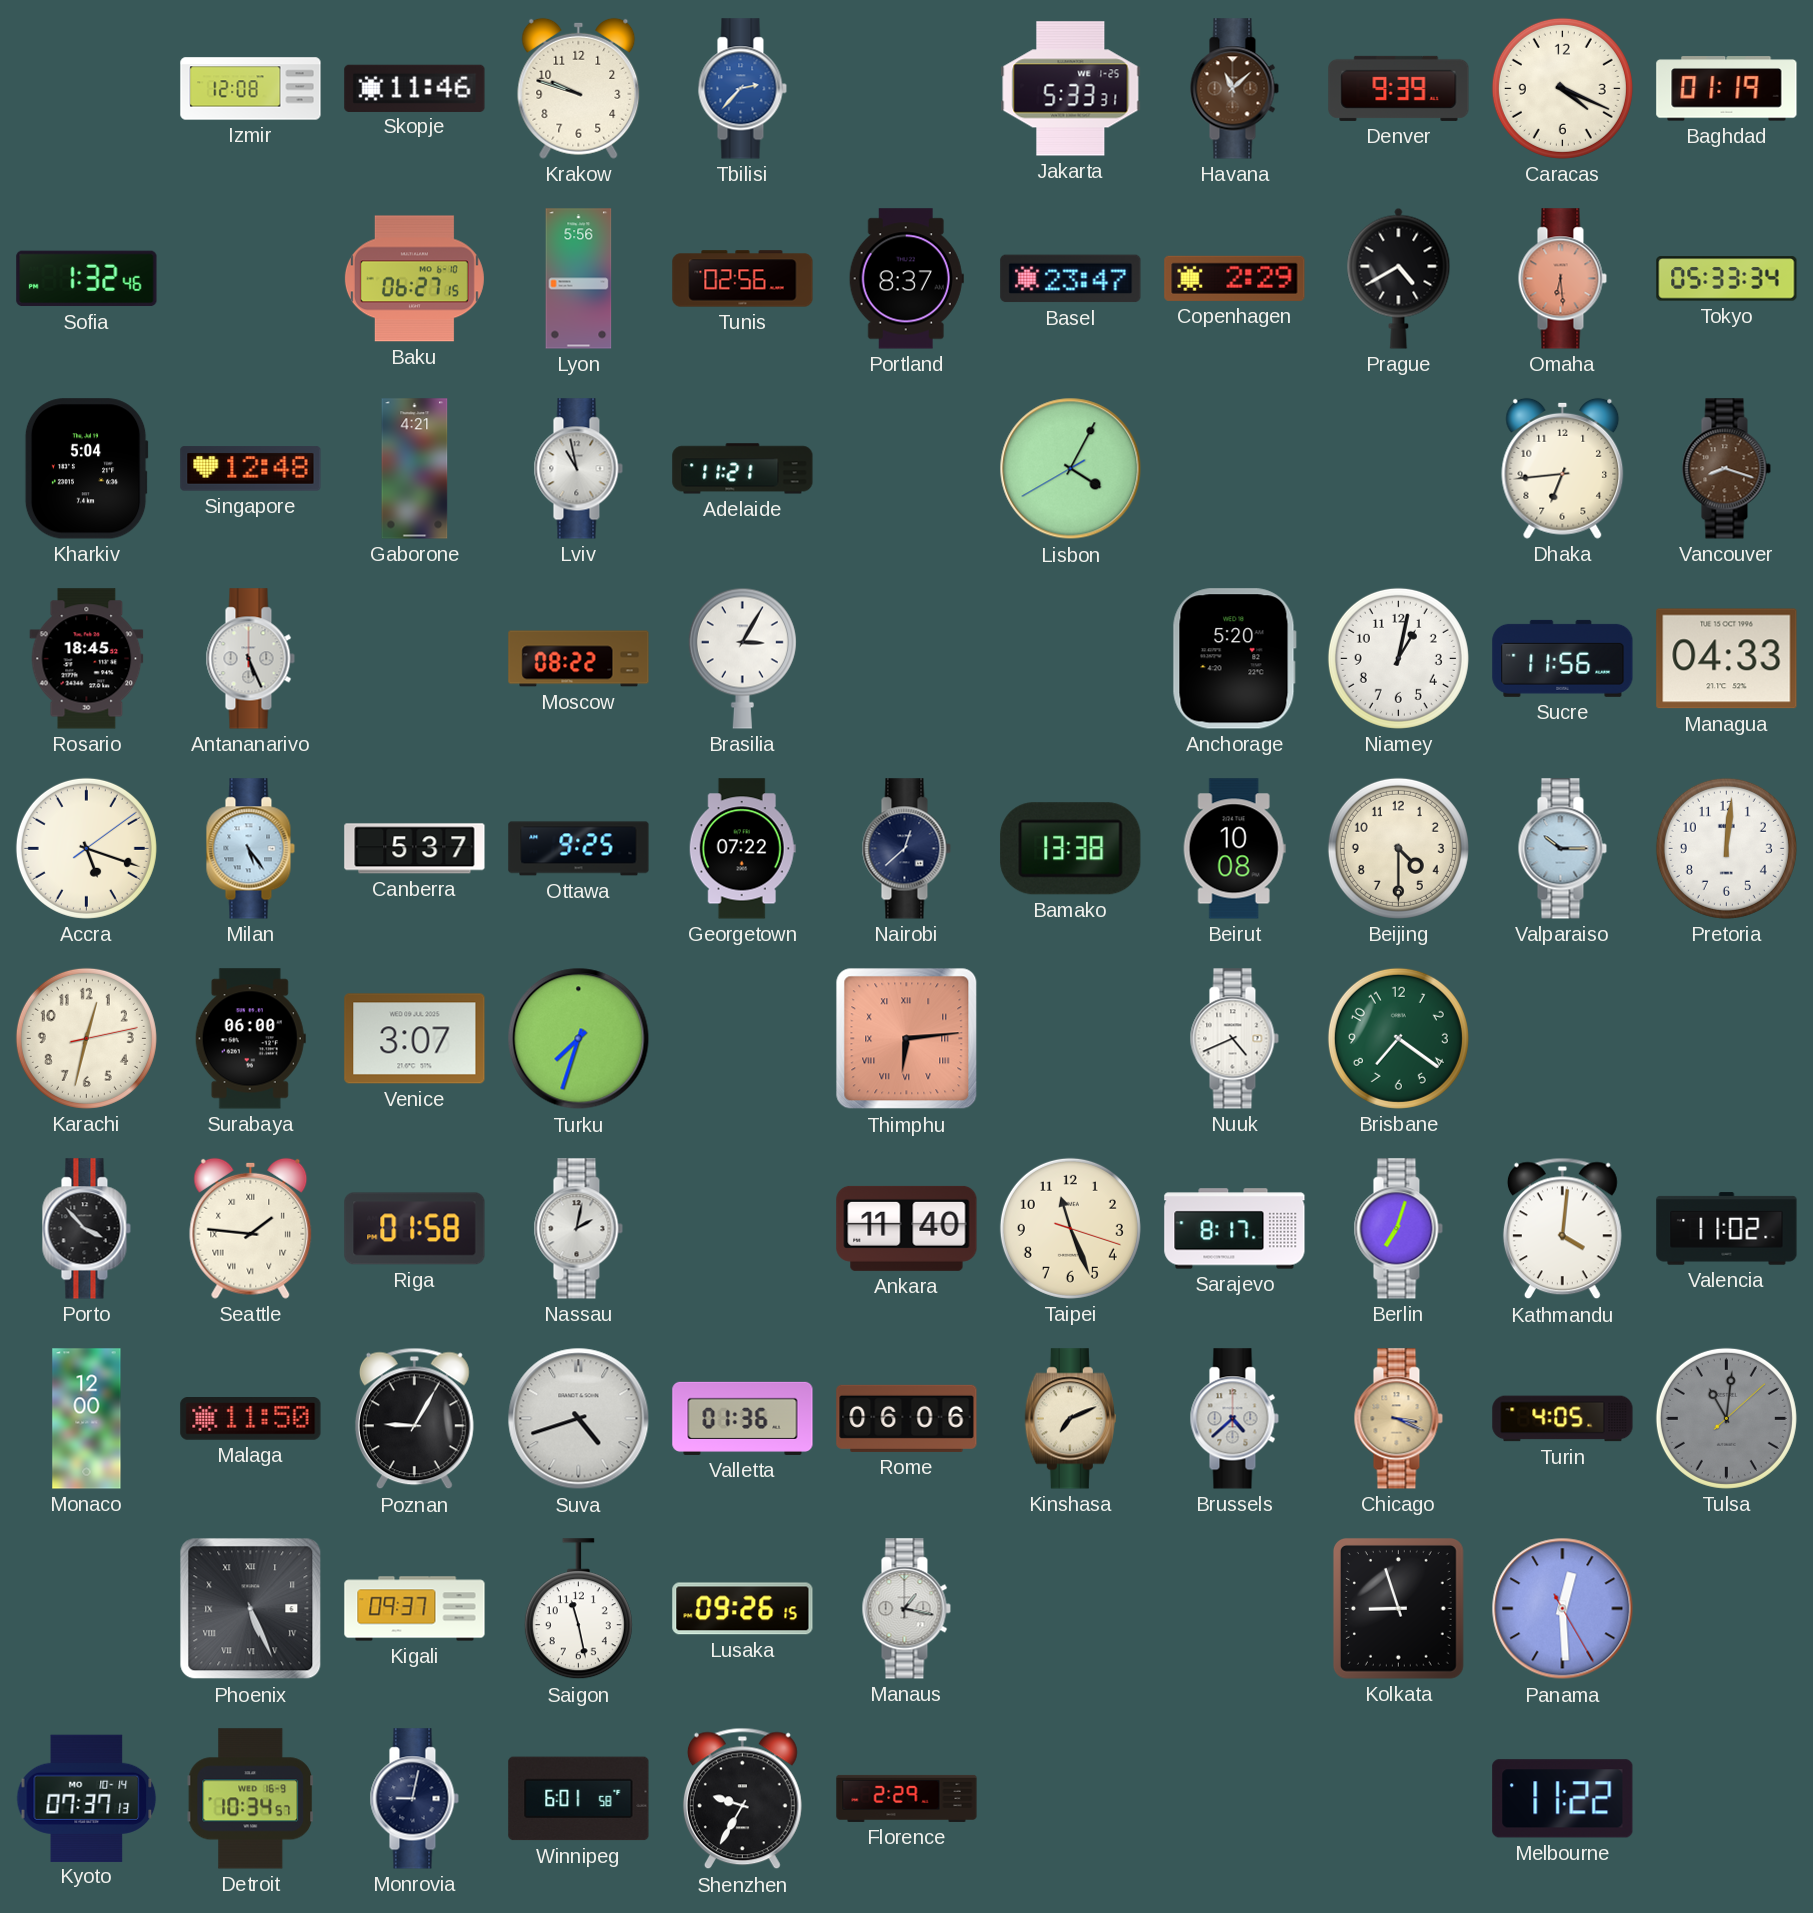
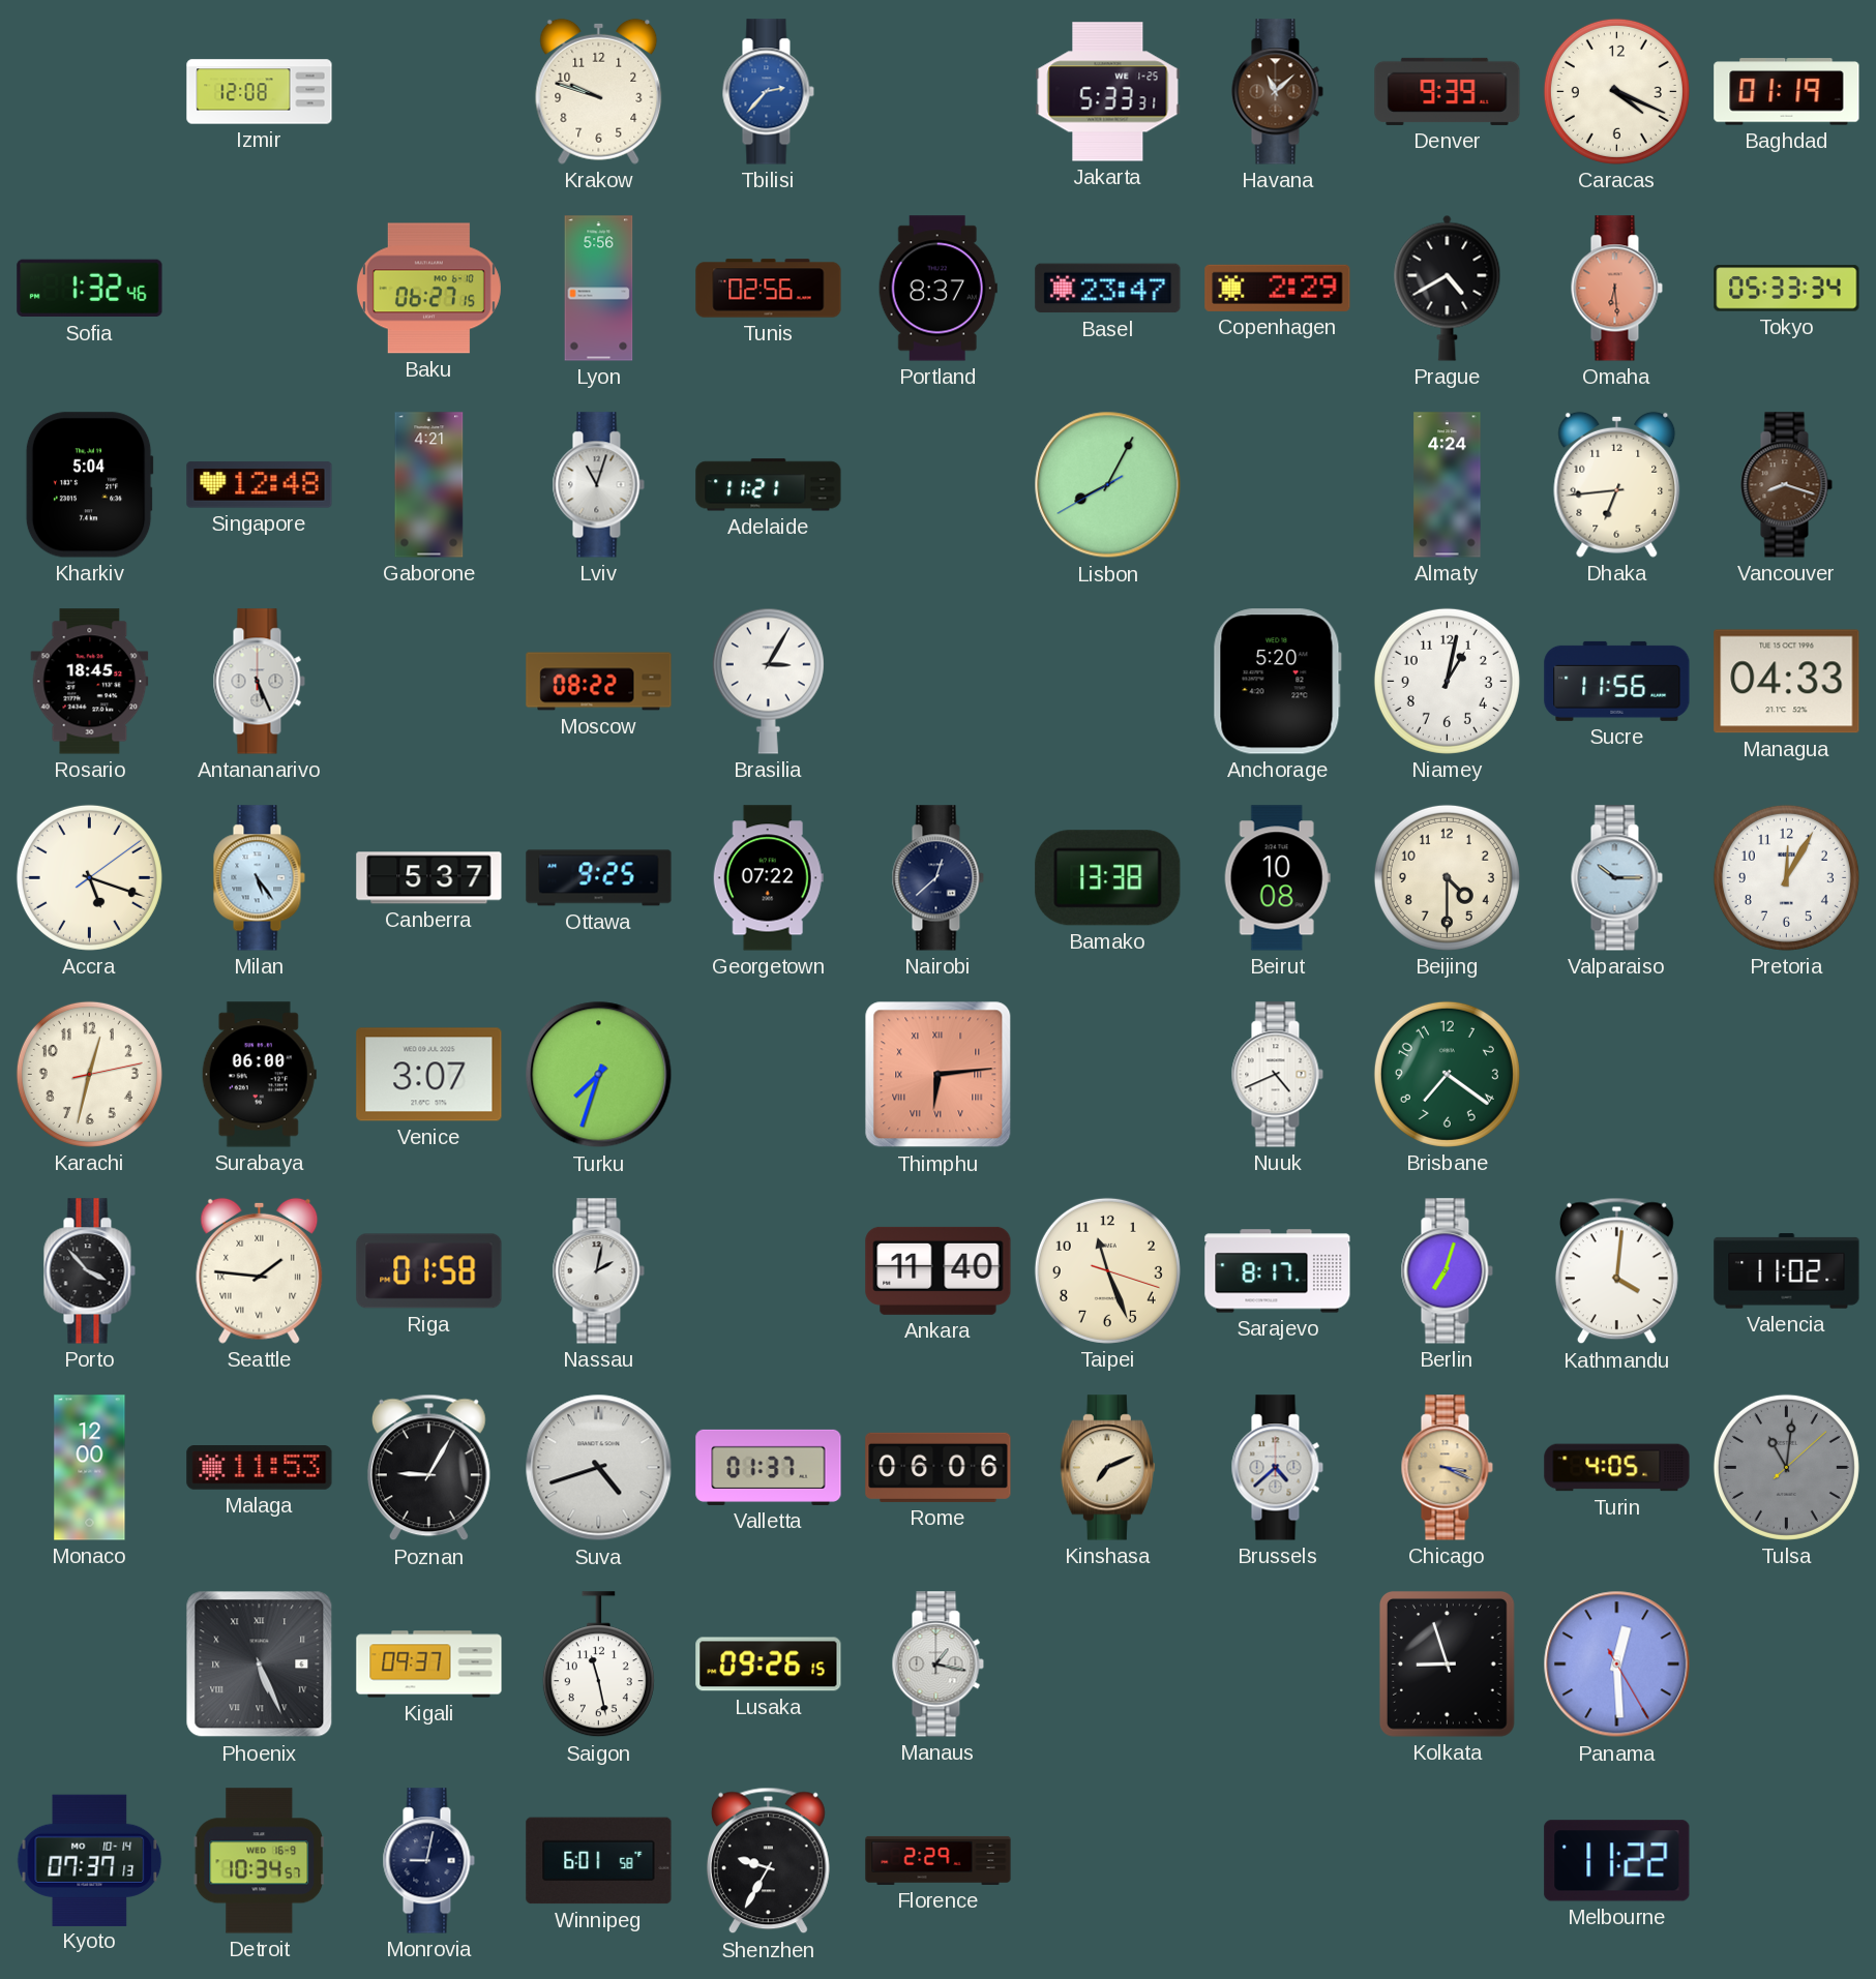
Skopje: 11:46 -> none
Lviv: 10:58 -> 11:03
Lisbon: 4:04 -> 8:04
Almaty: none -> 4:24
Pretoria: 12:01 -> 12:05
Malaga: 11:50 -> 11:53
Valletta: 01:36 -> 01:37
